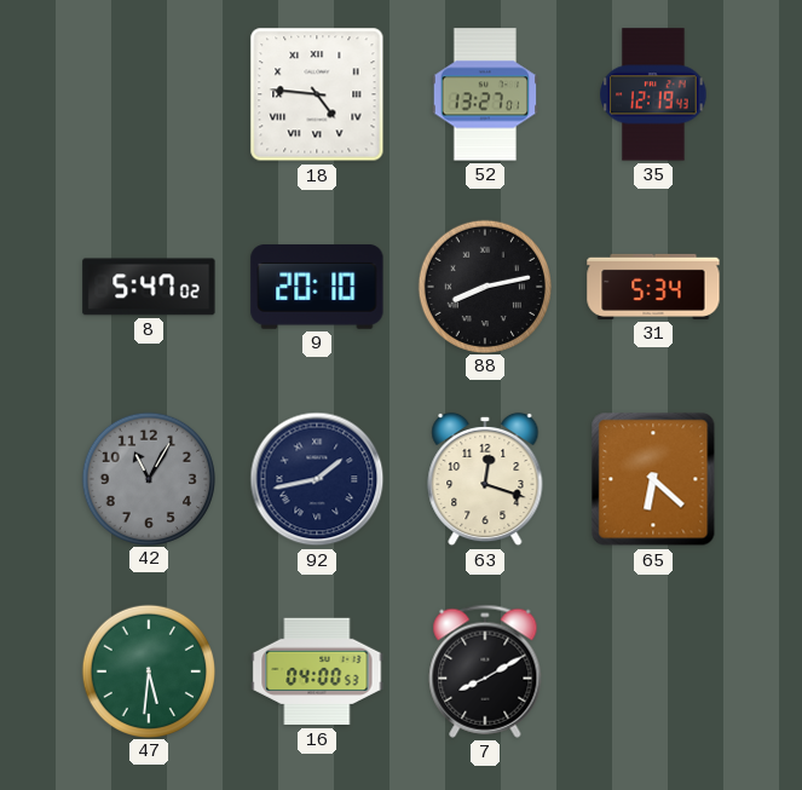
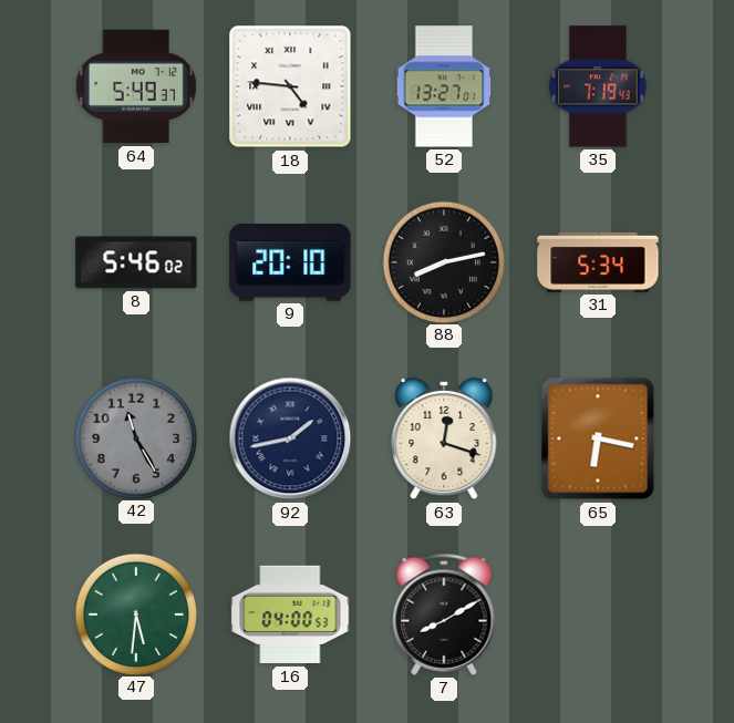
64: none -> 5:49
35: 12:19 -> 7:19
8: 5:47 -> 5:46
42: 11:05 -> 11:25
65: 6:22 -> 6:17
